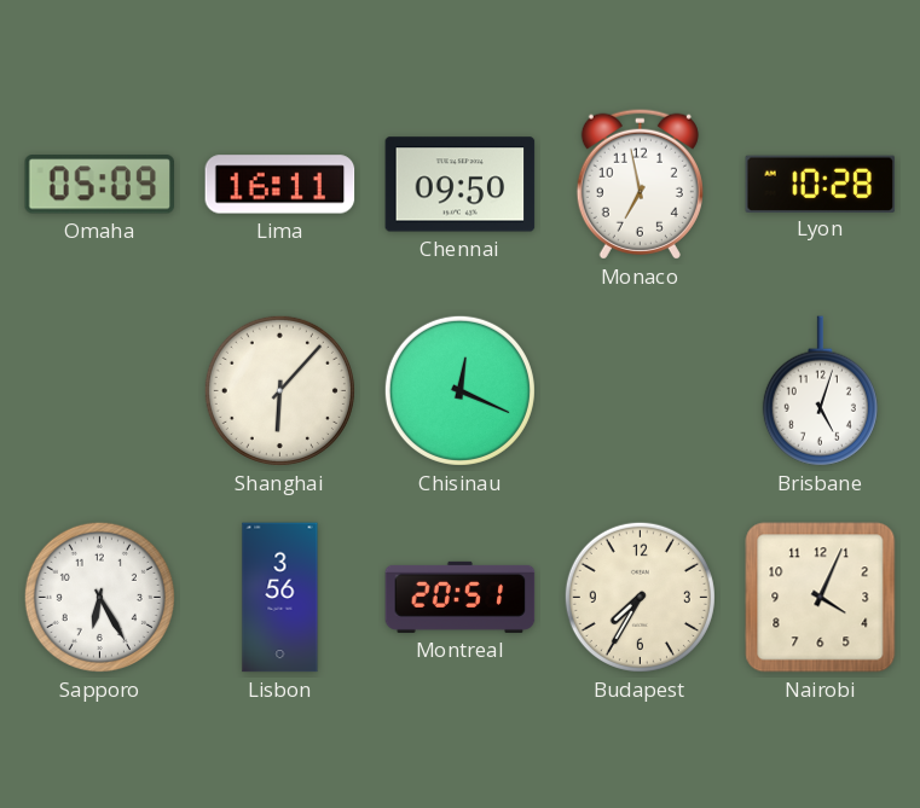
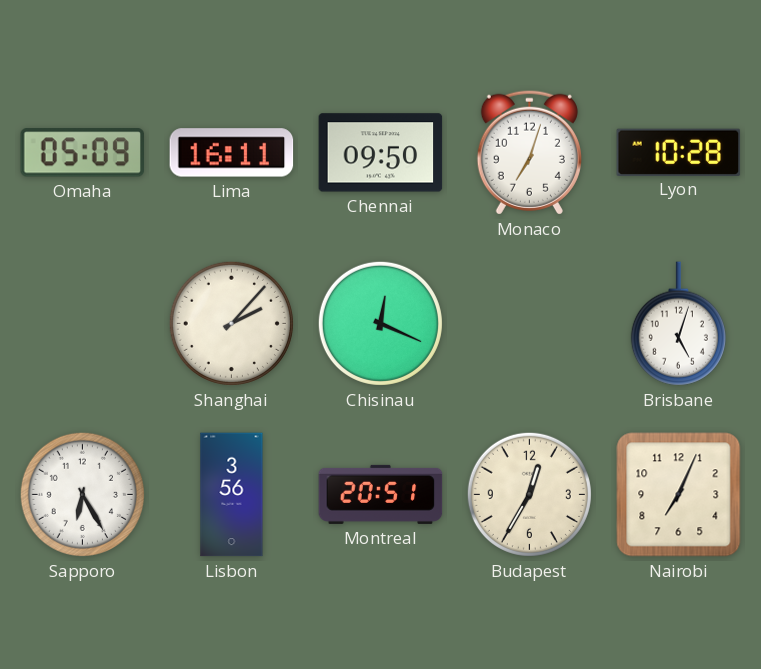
Monaco: 6:58 -> 7:03
Shanghai: 6:07 -> 2:07
Budapest: 7:35 -> 12:35
Nairobi: 4:04 -> 7:04
